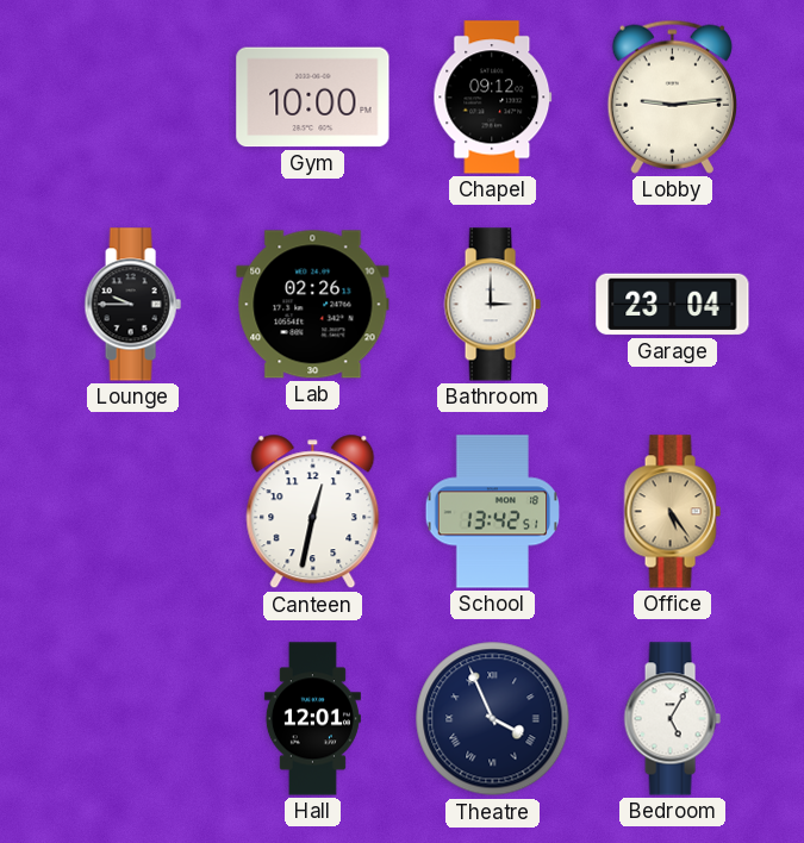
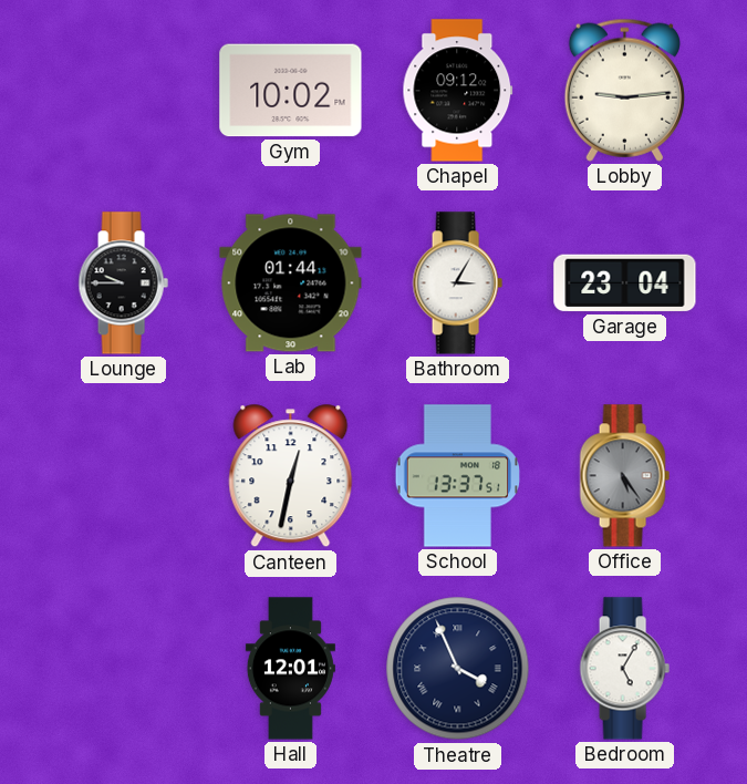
Gym: 10:00 -> 10:02
Lab: 02:26 -> 01:44
Bathroom: 3:00 -> 3:05
School: 13:42 -> 13:37
Office dial: champagne -> grey
